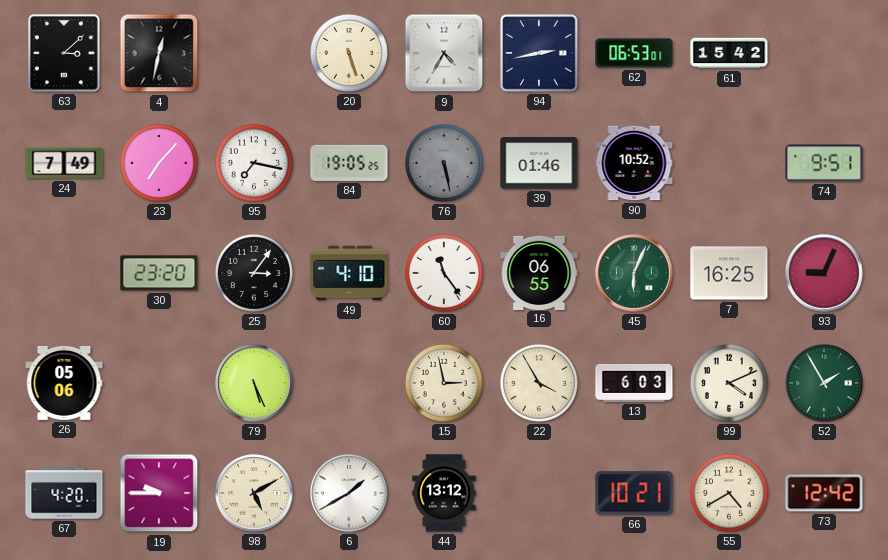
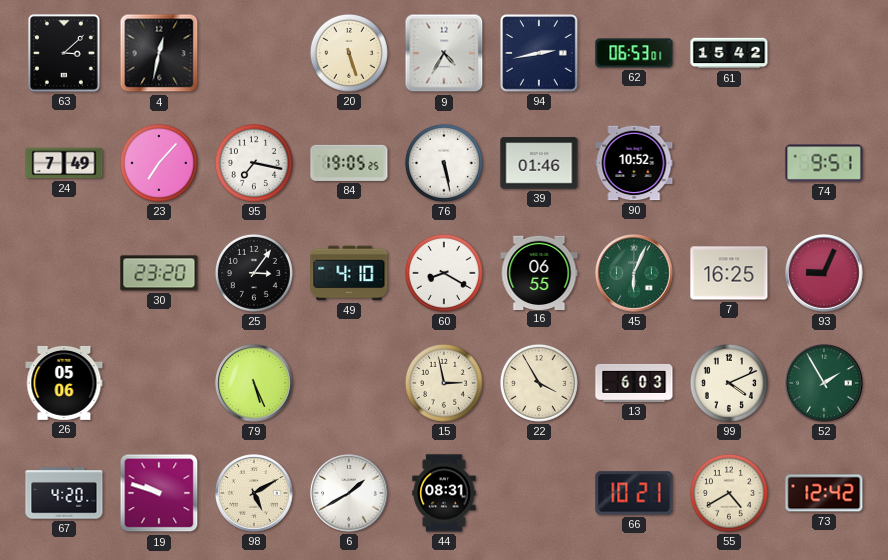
76 dial: grey -> white
60: 11:24 -> 8:20
19: 9:45 -> 9:48
44: 13:12 -> 08:31
